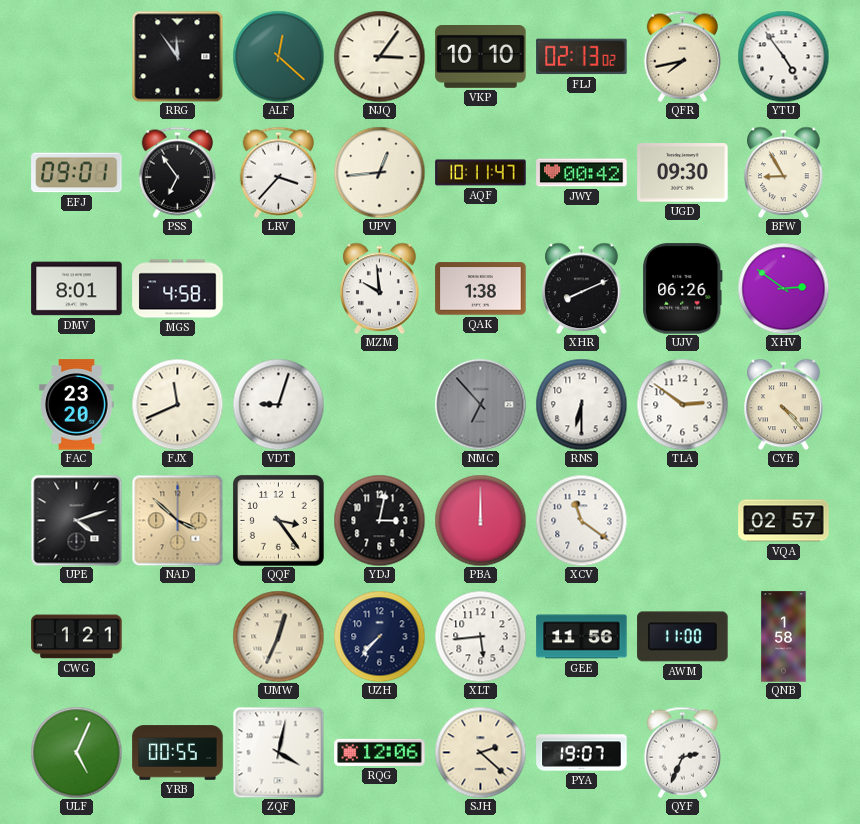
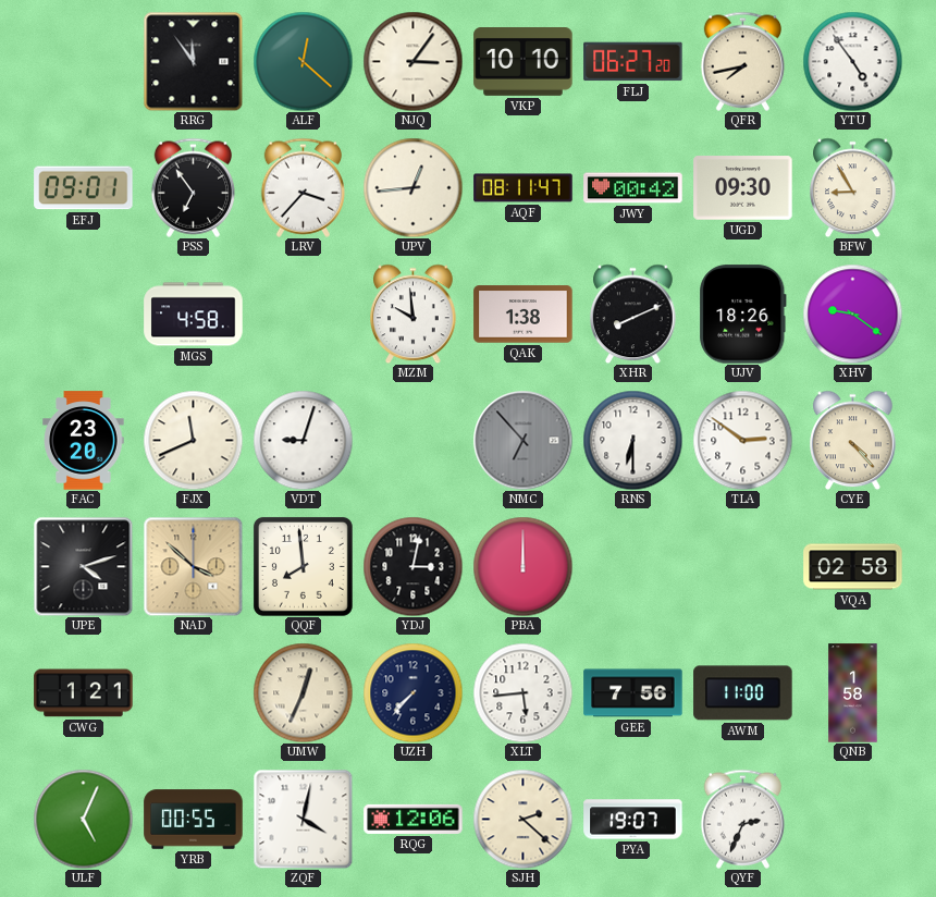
FLJ: 02:13 -> 06:27
AQF: 10:11 -> 08:11
DMV: 8:01 -> none
UJV: 06:26 -> 18:26
XHV: 2:51 -> 9:21
QQF: 3:24 -> 7:59
XCV: 11:21 -> none
VQA: 02:57 -> 02:58
GEE: 11:56 -> 7:56
